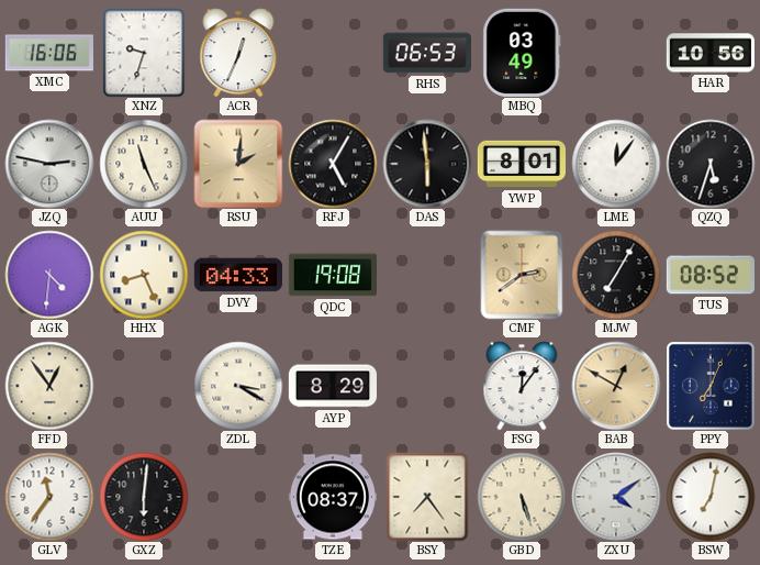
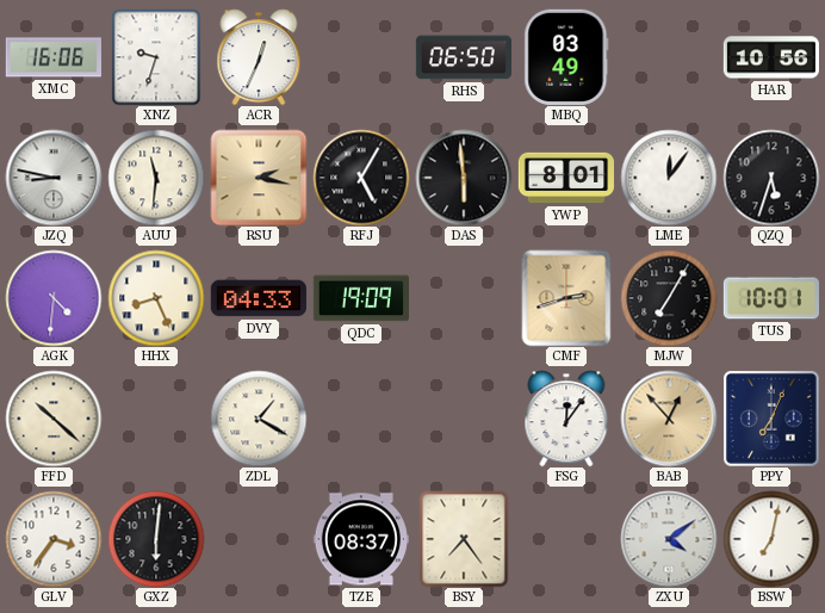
RHS: 06:53 -> 06:50
JZQ: 2:47 -> 8:47
AUU: 11:26 -> 11:31
RSU: 2:01 -> 2:17
QDC: 19:08 -> 19:09
CMF: 2:39 -> 2:42
TUS: 08:52 -> 10:01
FFD: 12:54 -> 10:22
ZDL: 3:20 -> 1:20
AYP: 8:29 -> none
BAB: 12:50 -> 12:53
GLV: 11:36 -> 3:36
GBD: 5:27 -> none
